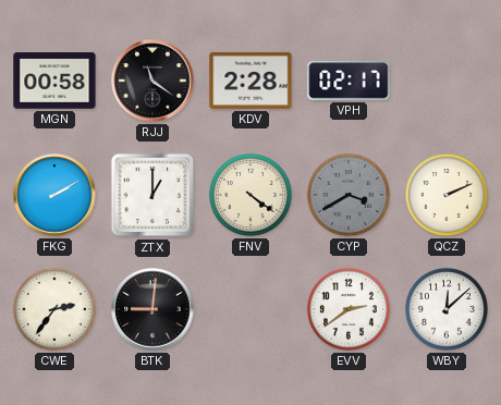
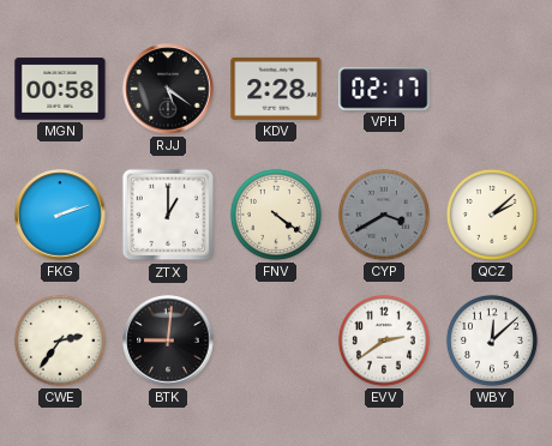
RJJ: 11:21 -> 5:21
FKG: 2:10 -> 2:12
QCZ: 2:11 -> 2:08
